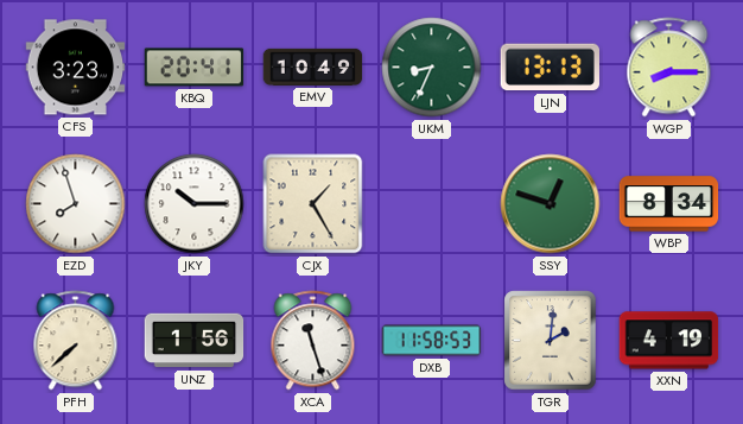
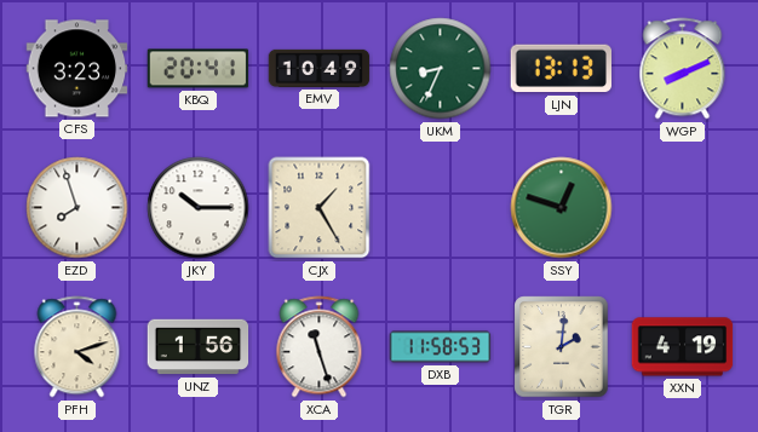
WGP: 8:15 -> 8:11
WBP: 8:34 -> none
PFH: 7:38 -> 4:12
